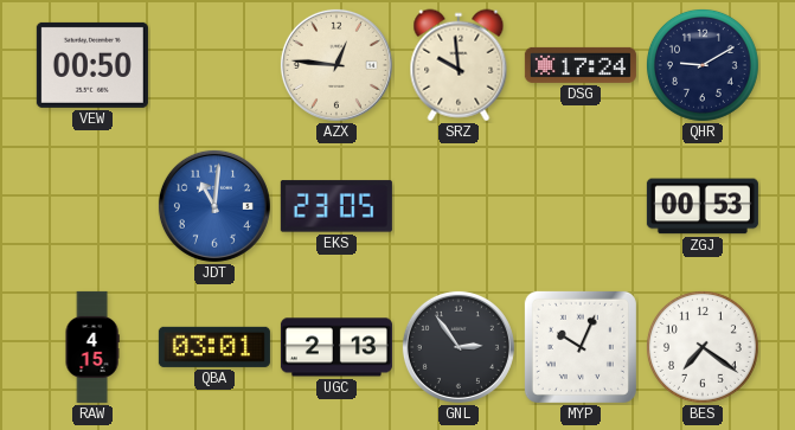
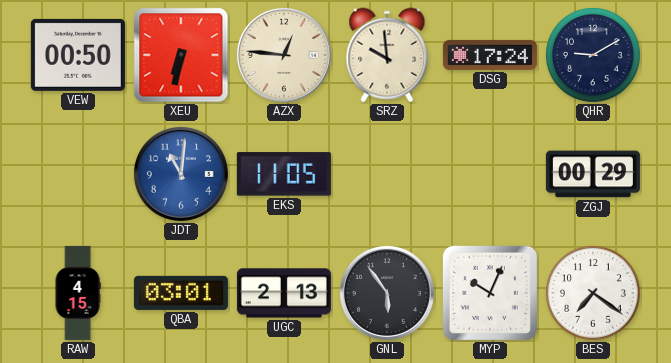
XEU: none -> 6:32
EKS: 23:05 -> 11:05
ZGJ: 00:53 -> 00:29
GNL: 2:54 -> 5:54
